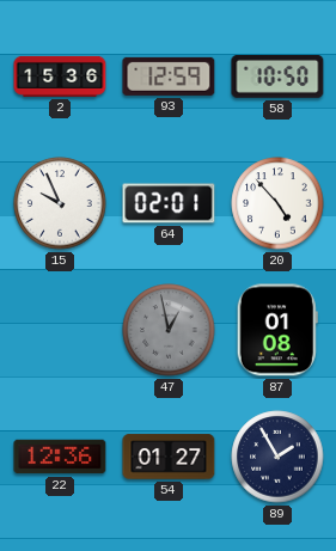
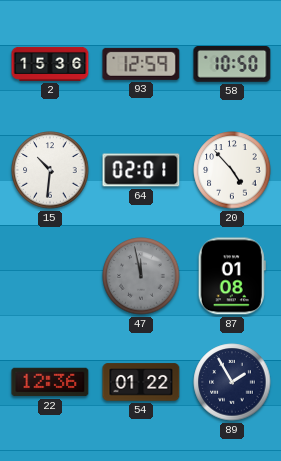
15: 9:56 -> 10:31
47: 12:58 -> 11:58
54: 01:27 -> 01:22
